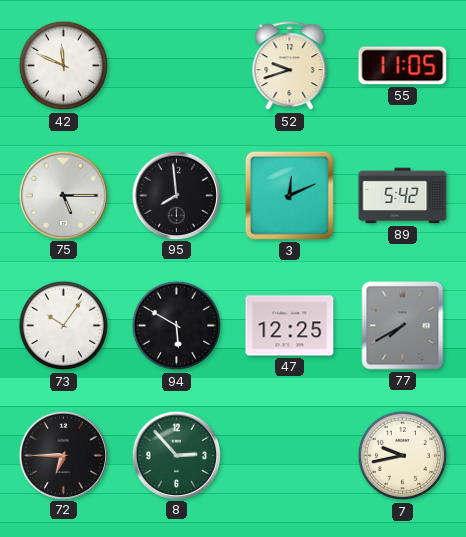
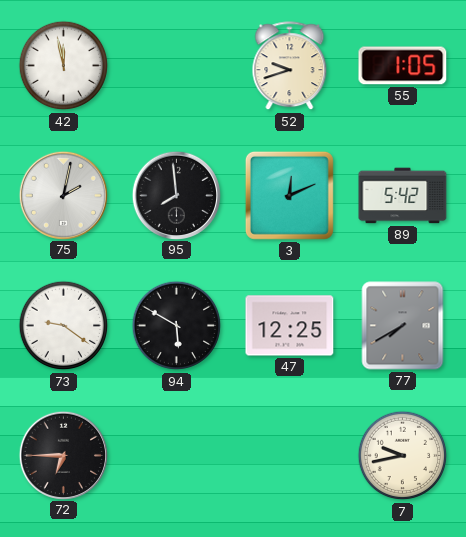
42: 11:49 -> 11:58
55: 11:05 -> 1:05
75: 5:15 -> 2:02
73: 10:06 -> 9:21
8: 2:53 -> none
